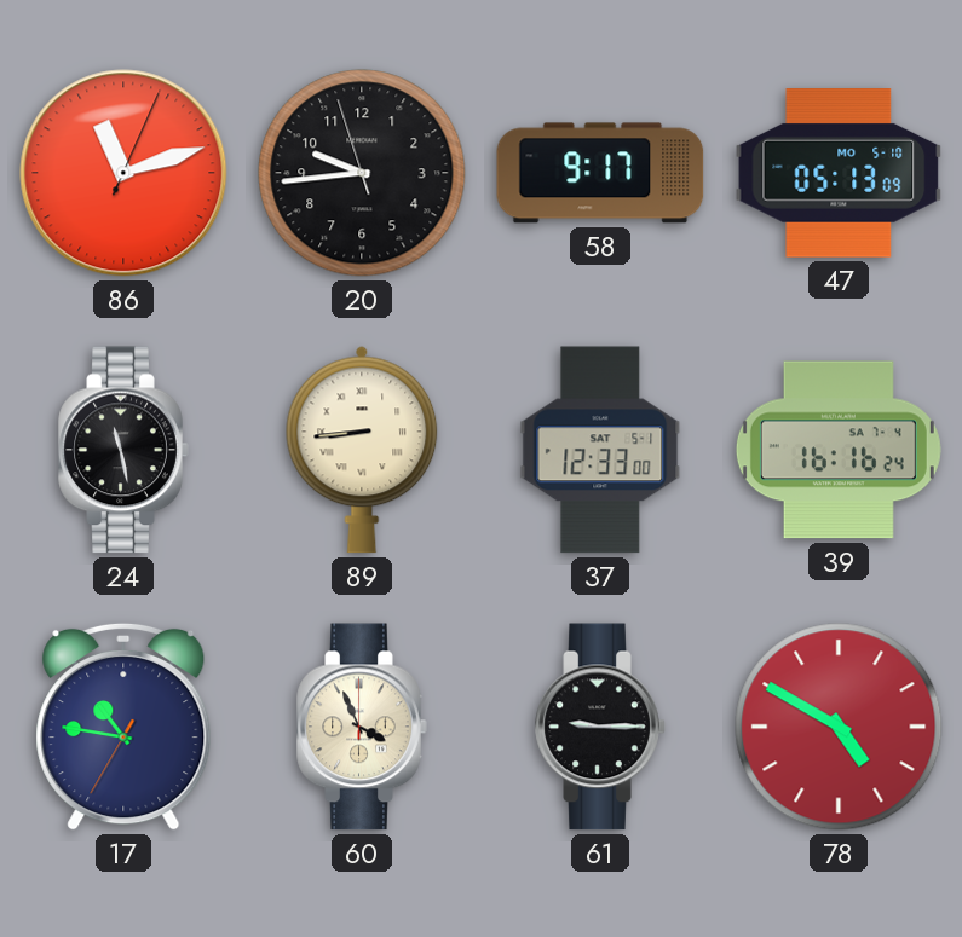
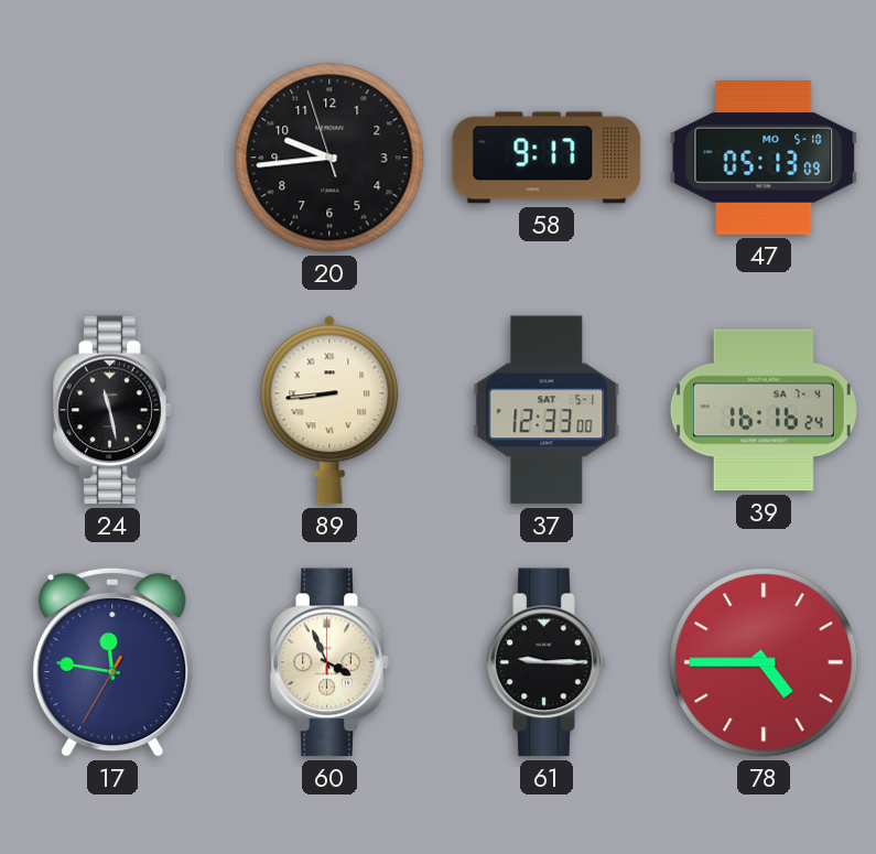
86: 11:12 -> none
17: 10:46 -> 11:46
78: 4:50 -> 4:45
